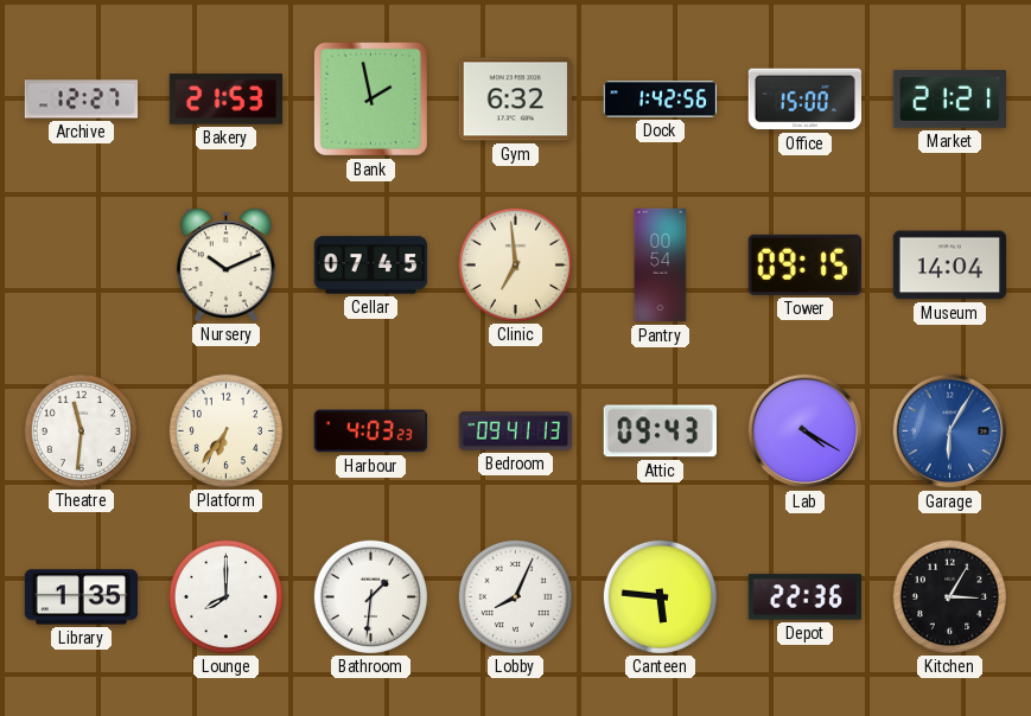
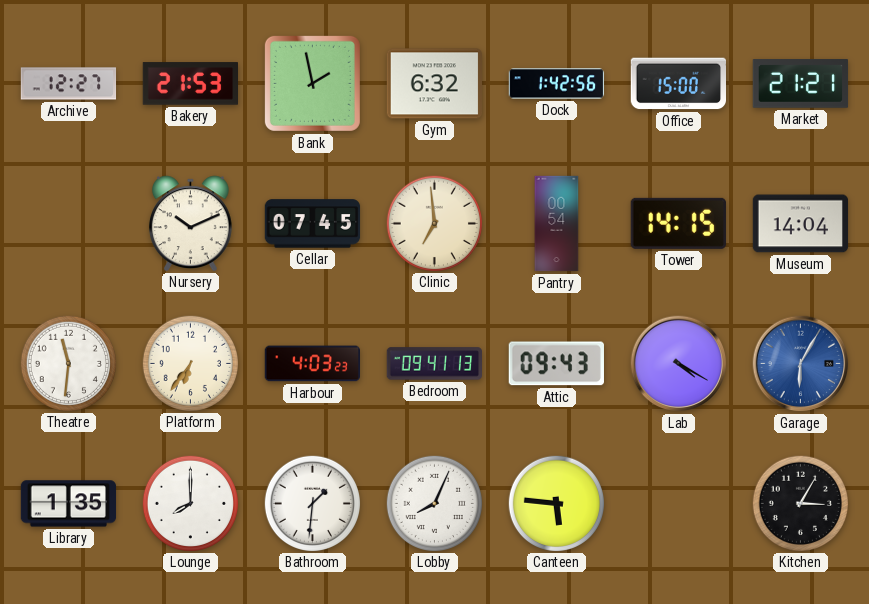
Tower: 09:15 -> 14:15
Depot: 22:36 -> none
